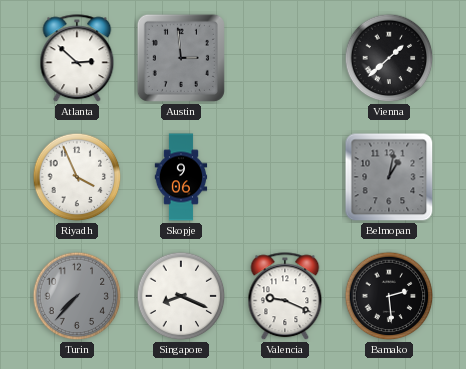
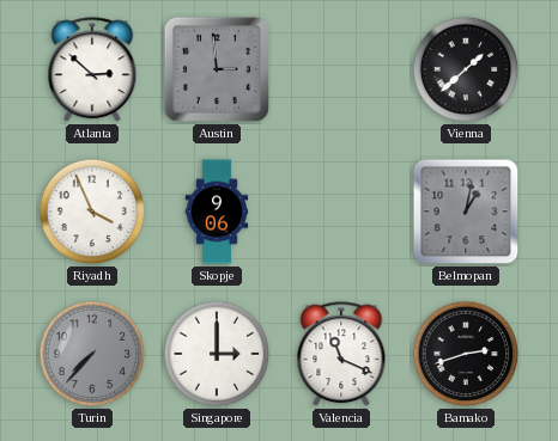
Singapore: 8:19 -> 3:00
Valencia: 9:19 -> 11:19
Bamako: 2:29 -> 2:42
